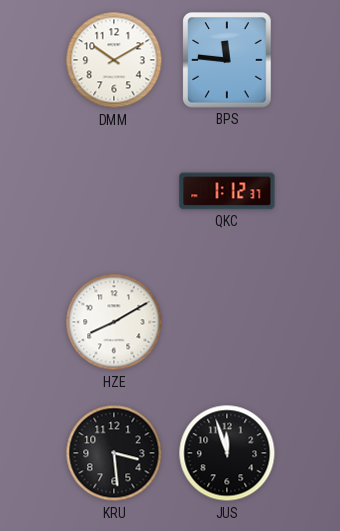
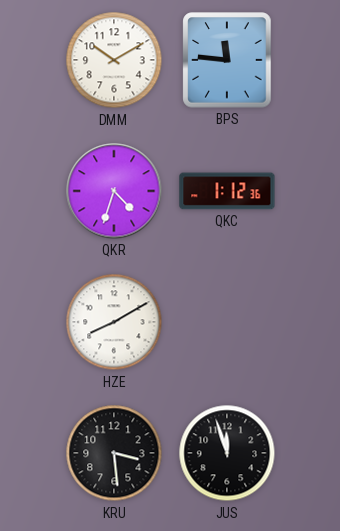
QKR: none -> 4:33
QKC: 1:12:37 -> 1:12:36
